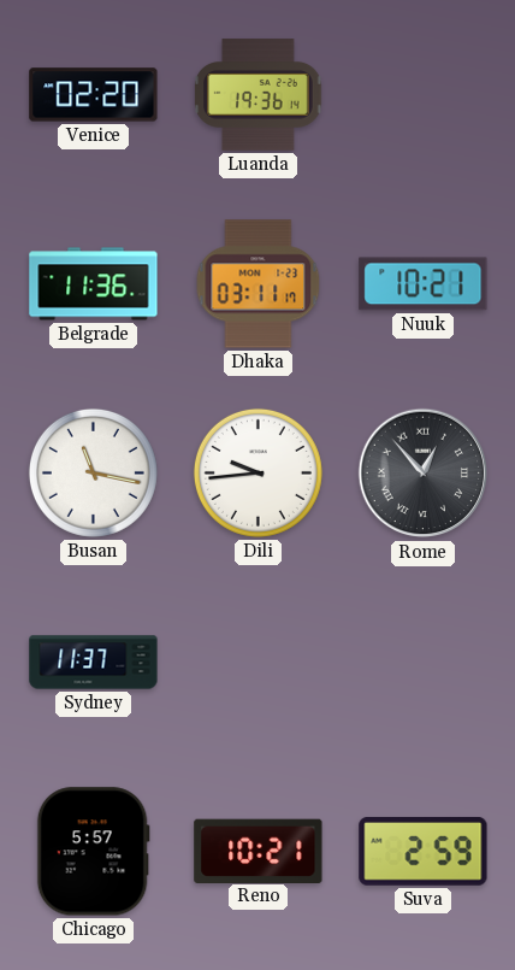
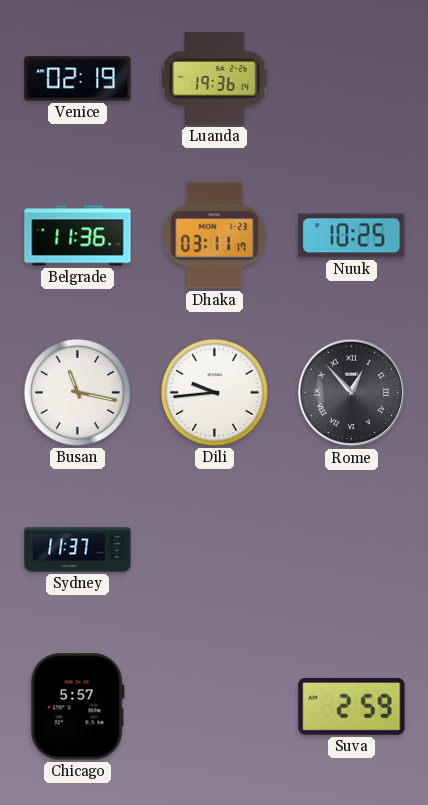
Venice: 02:20 -> 02:19
Nuuk: 10:21 -> 10:25
Reno: 10:21 -> none
